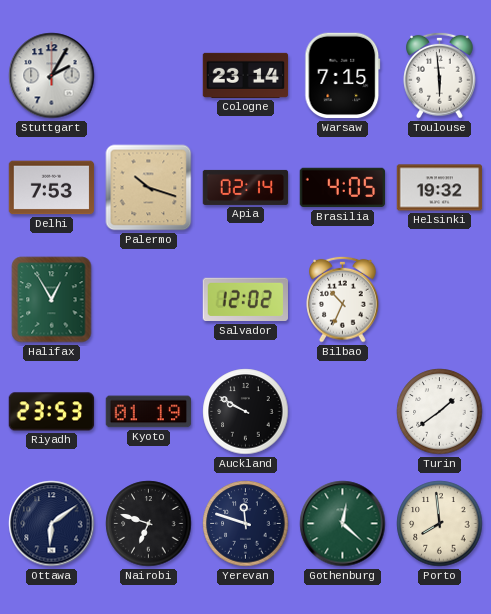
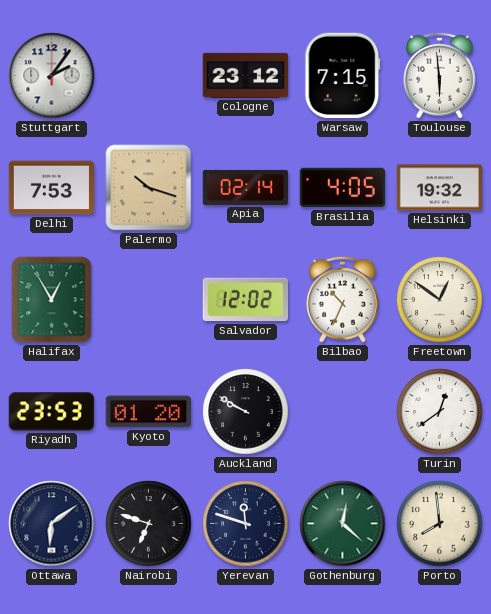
Stuttgart: 2:05 -> 2:06
Cologne: 23:14 -> 23:12
Freetown: none -> 12:51
Kyoto: 01:19 -> 01:20
Turin: 1:39 -> 12:39
